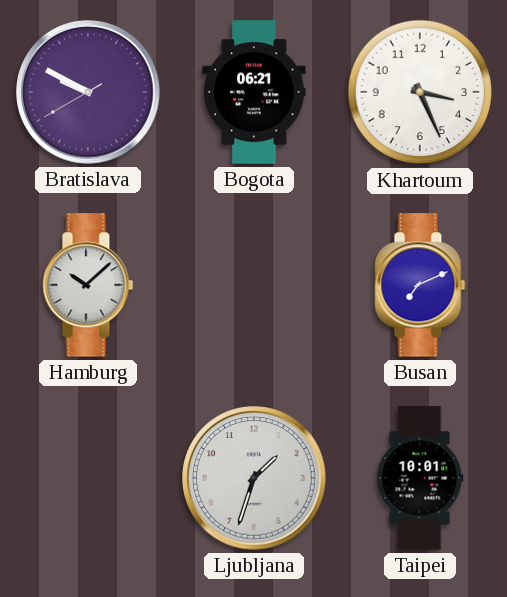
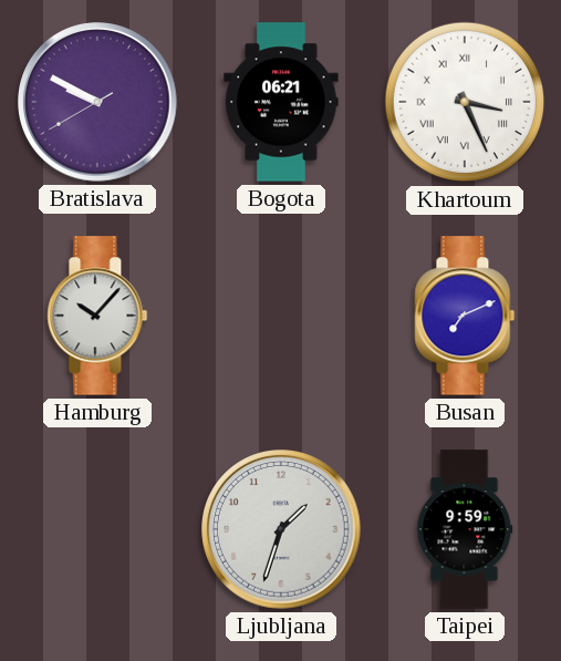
Khartoum numerals: Arabic -> Roman
Hamburg: 10:08 -> 10:07
Taipei: 10:01 -> 9:59
